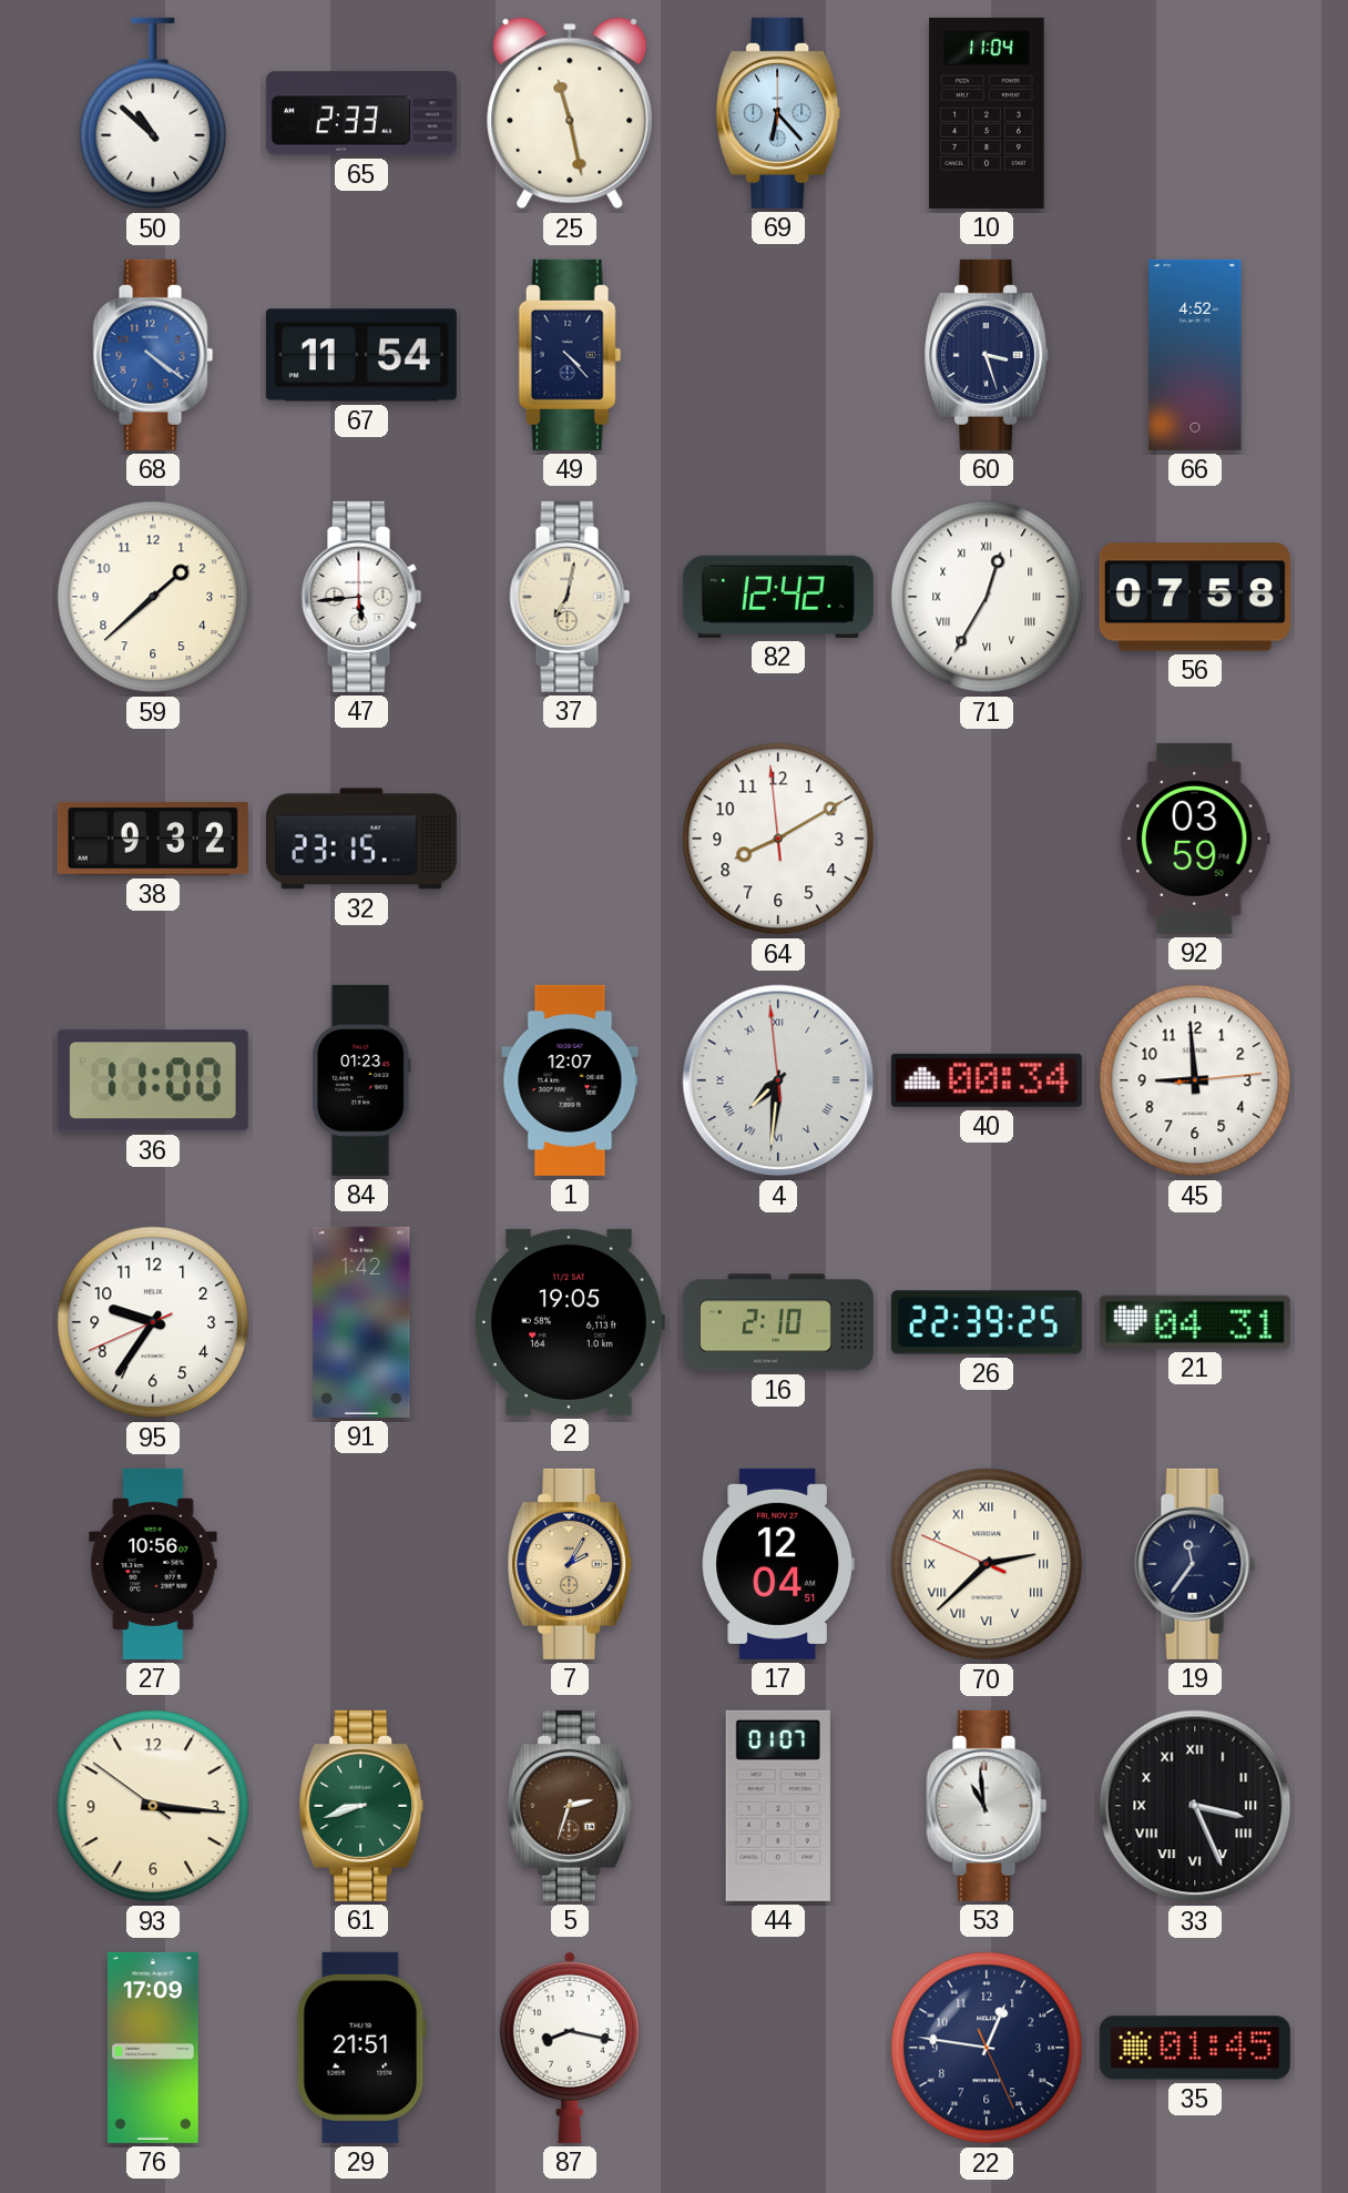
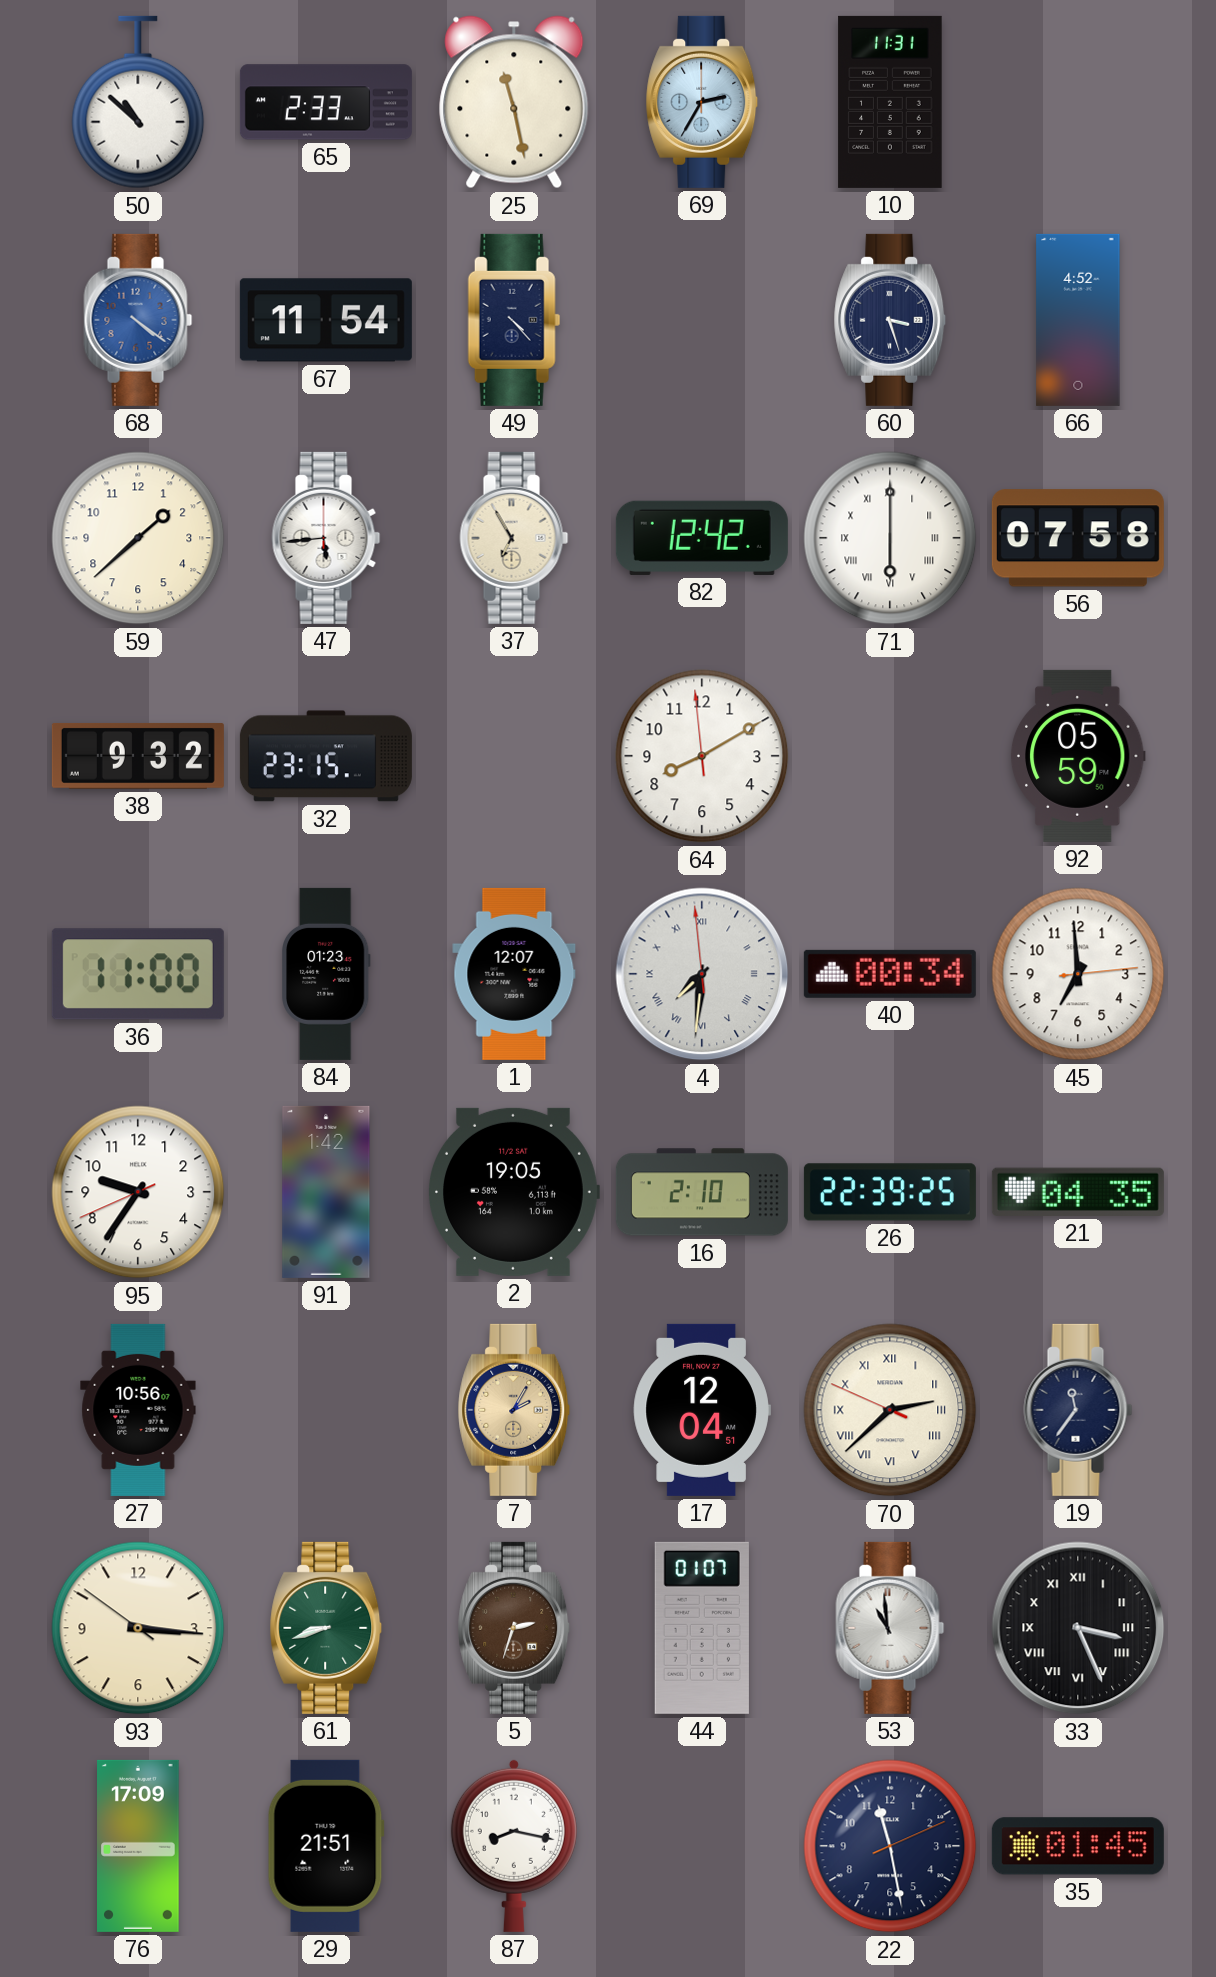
69: 6:23 -> 2:35
10: 11:04 -> 11:31
37: 7:02 -> 6:55
71: 12:35 -> 6:00
92: 03:59 -> 05:59
45: 8:59 -> 6:59
21: 04:31 -> 04:35
22: 12:46 -> 11:28
